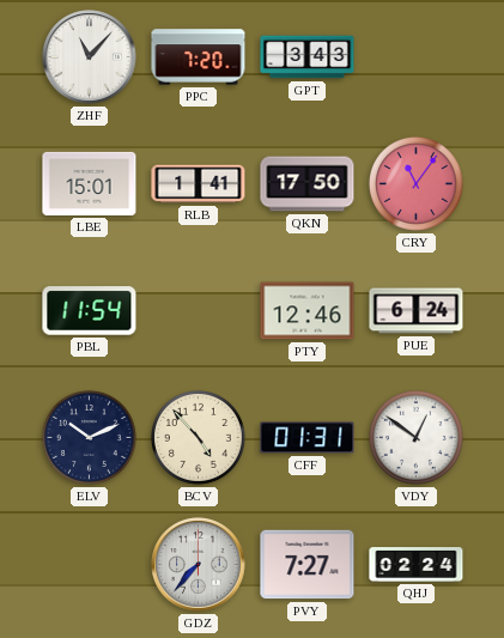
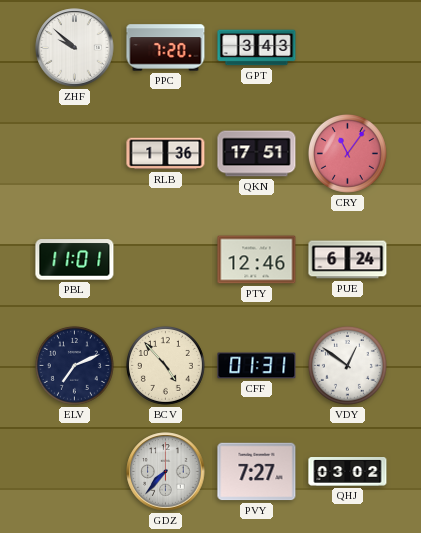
ZHF: 11:07 -> 9:52
LBE: 15:01 -> none
RLB: 1:41 -> 1:36
QKN: 17:50 -> 17:51
PBL: 11:54 -> 11:01
ELV: 10:11 -> 7:11
QHJ: 02:24 -> 03:02
